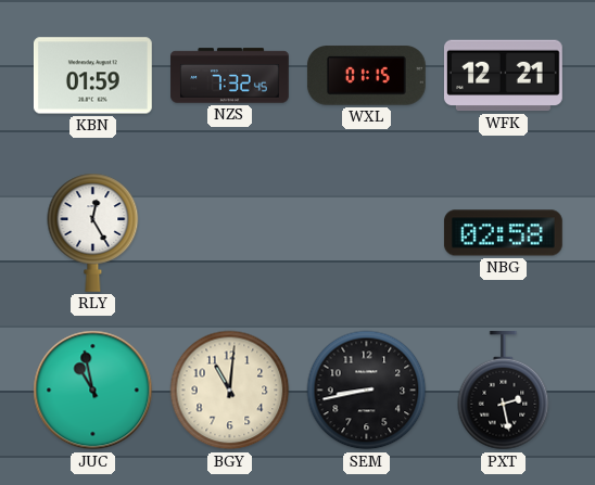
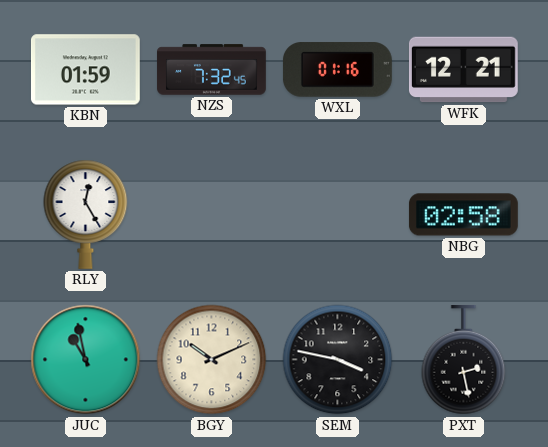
WXL: 01:15 -> 01:16
BGY: 11:01 -> 10:11
SEM: 8:43 -> 3:47
